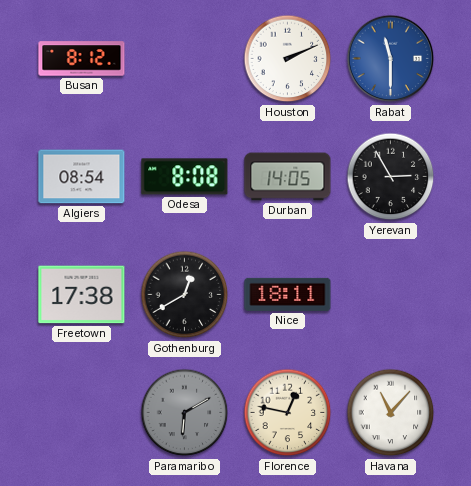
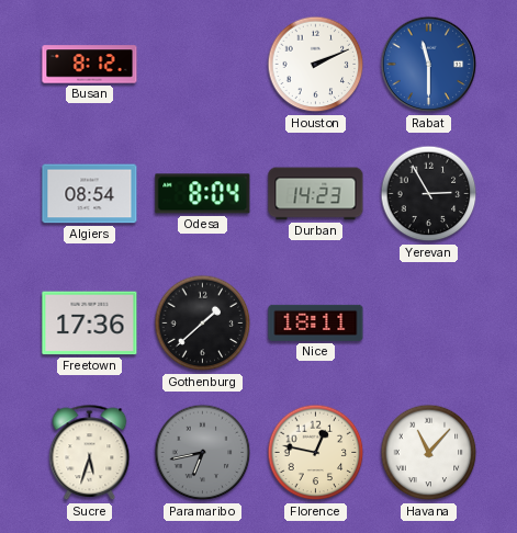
Odesa: 8:08 -> 8:04
Durban: 14:05 -> 14:23
Freetown: 17:38 -> 17:36
Gothenburg: 12:40 -> 1:38
Sucre: none -> 5:33
Paramaribo: 6:10 -> 6:43
